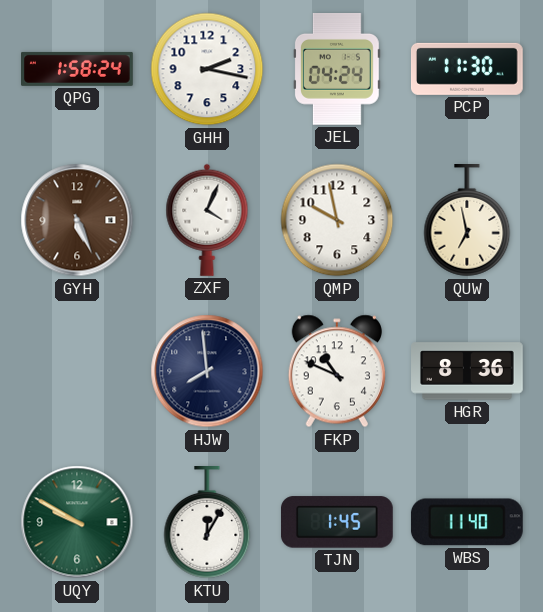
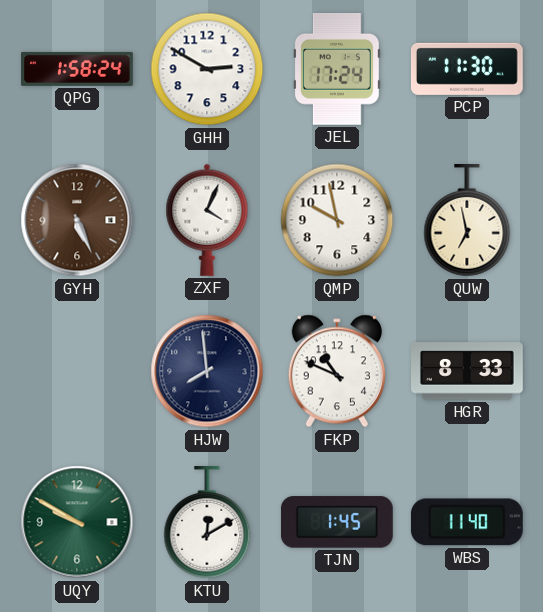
GHH: 2:17 -> 2:50
JEL: 04:24 -> 17:24
HGR: 8:36 -> 8:33
KTU: 12:05 -> 12:10
